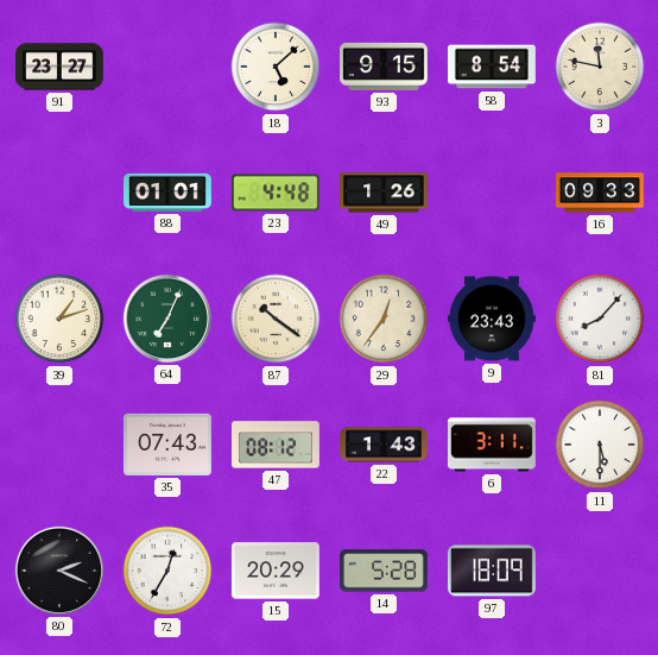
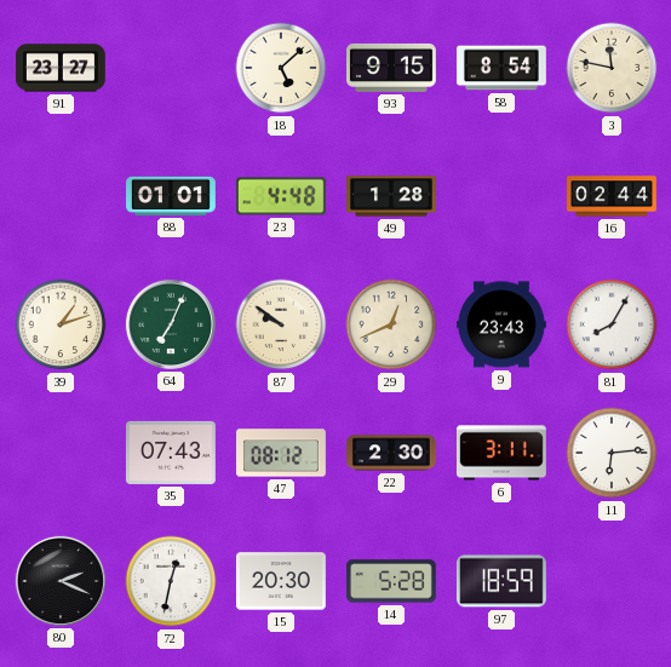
49: 1:26 -> 1:28
16: 09:33 -> 02:44
87: 10:21 -> 9:51
29: 12:36 -> 12:41
81: 8:07 -> 8:05
22: 1:43 -> 2:30
11: 5:30 -> 6:14
72: 12:35 -> 12:32
15: 20:29 -> 20:30
97: 18:09 -> 18:59
